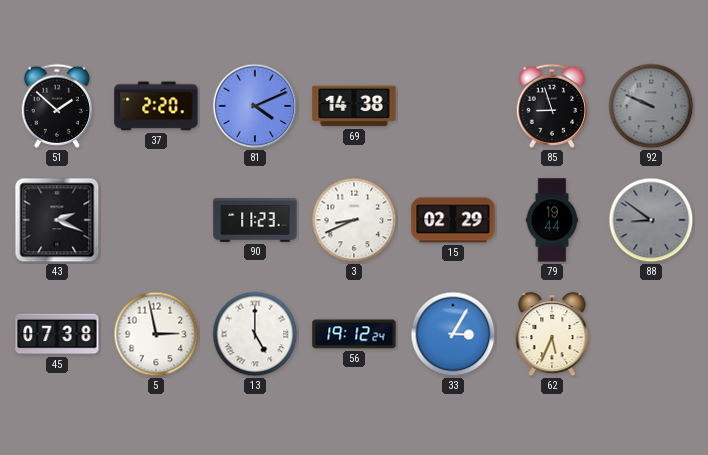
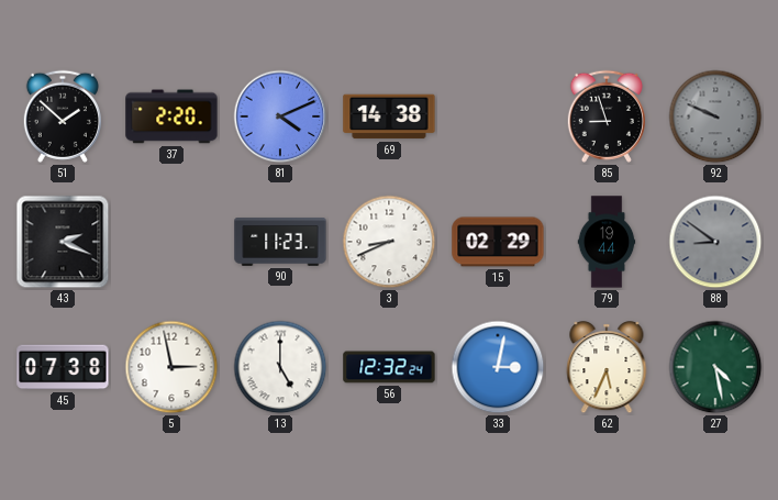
56: 19:12 -> 12:32
33: 3:05 -> 3:02
27: none -> 4:28
